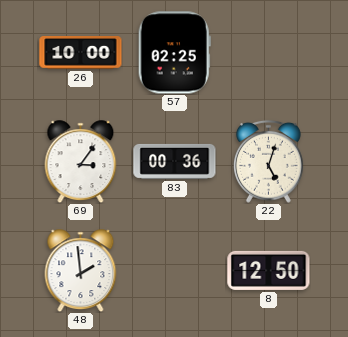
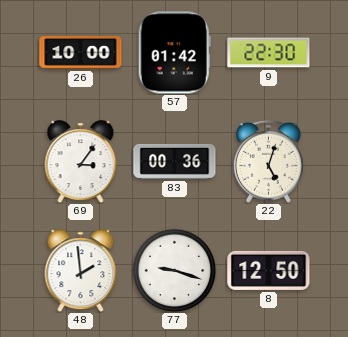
57: 02:25 -> 01:42
9: none -> 22:30
77: none -> 9:18
